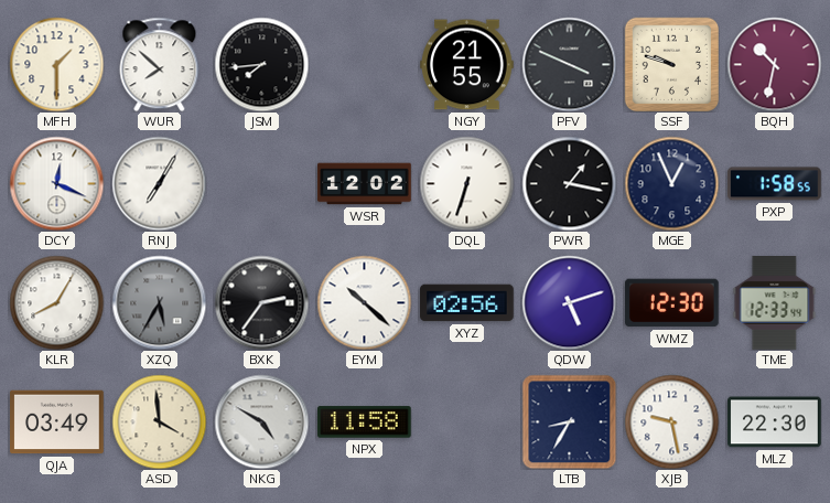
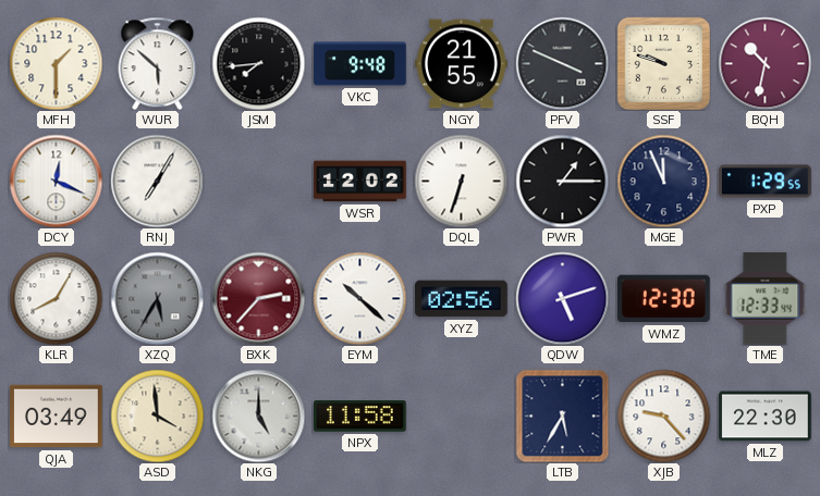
WUR: 7:52 -> 5:52
VKC: none -> 9:48
PWR: 1:17 -> 1:15
MGE: 12:56 -> 11:56
PXP: 1:58 -> 1:29
BXK: 2:36 -> 2:37
BXK dial: black -> burgundy
NKG: 4:50 -> 5:00
LTB: 8:35 -> 5:35
XJB: 9:28 -> 9:23
